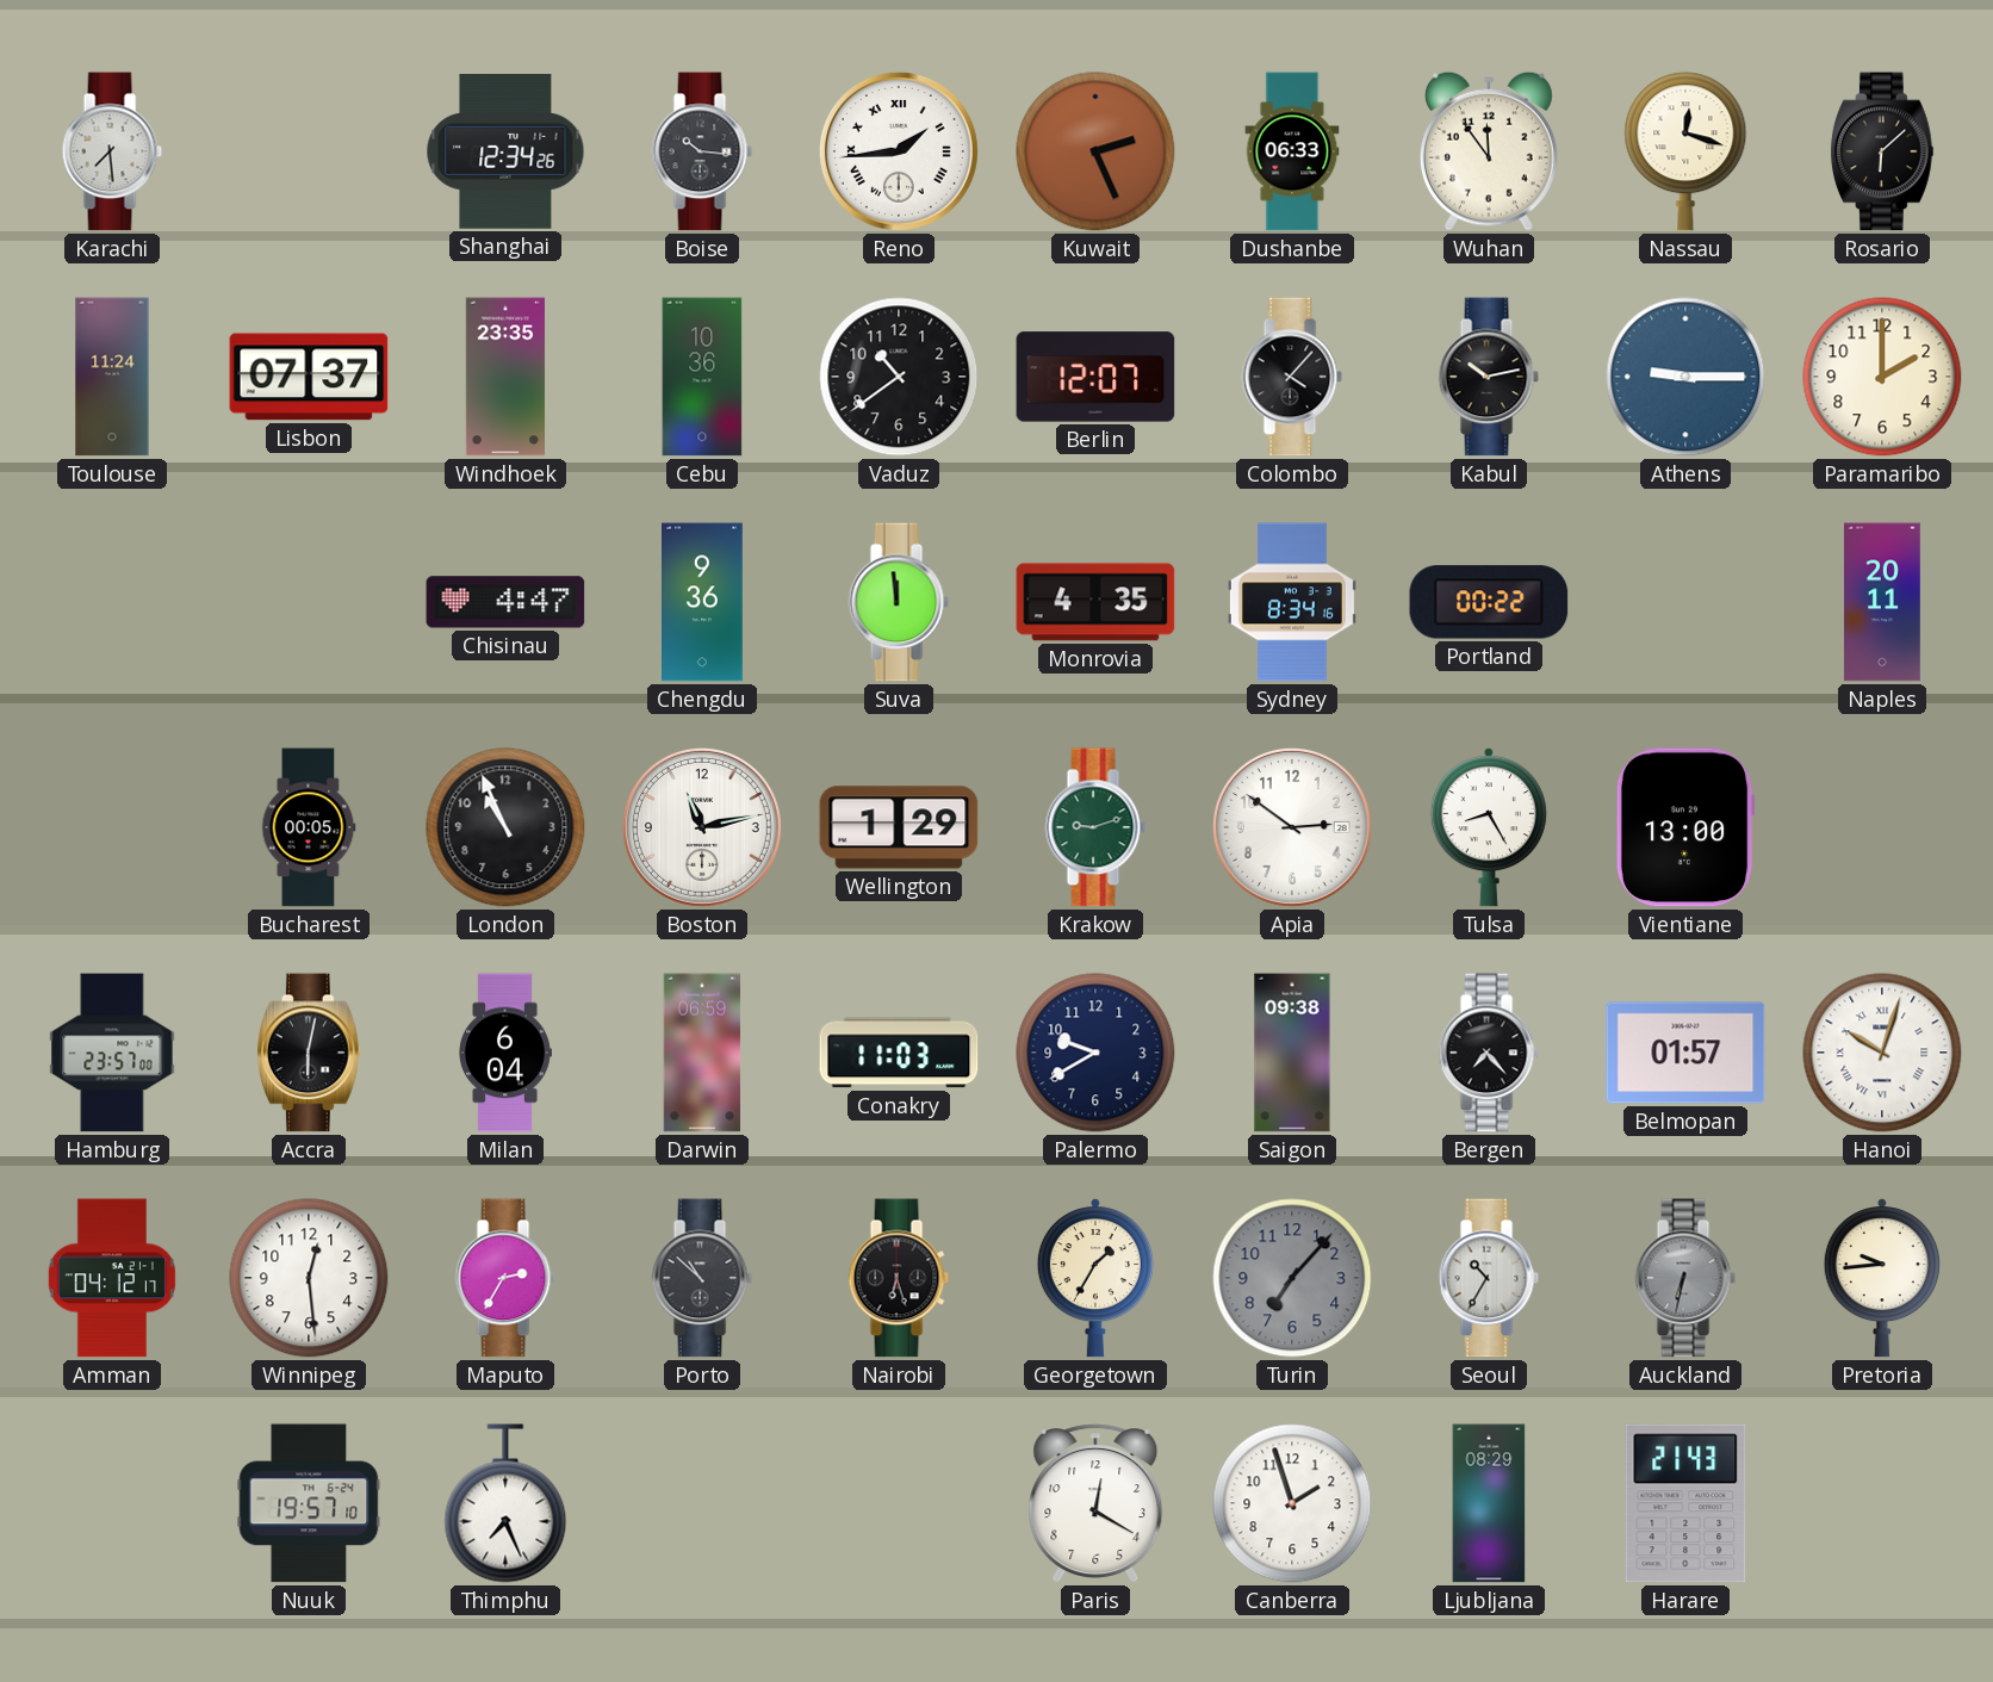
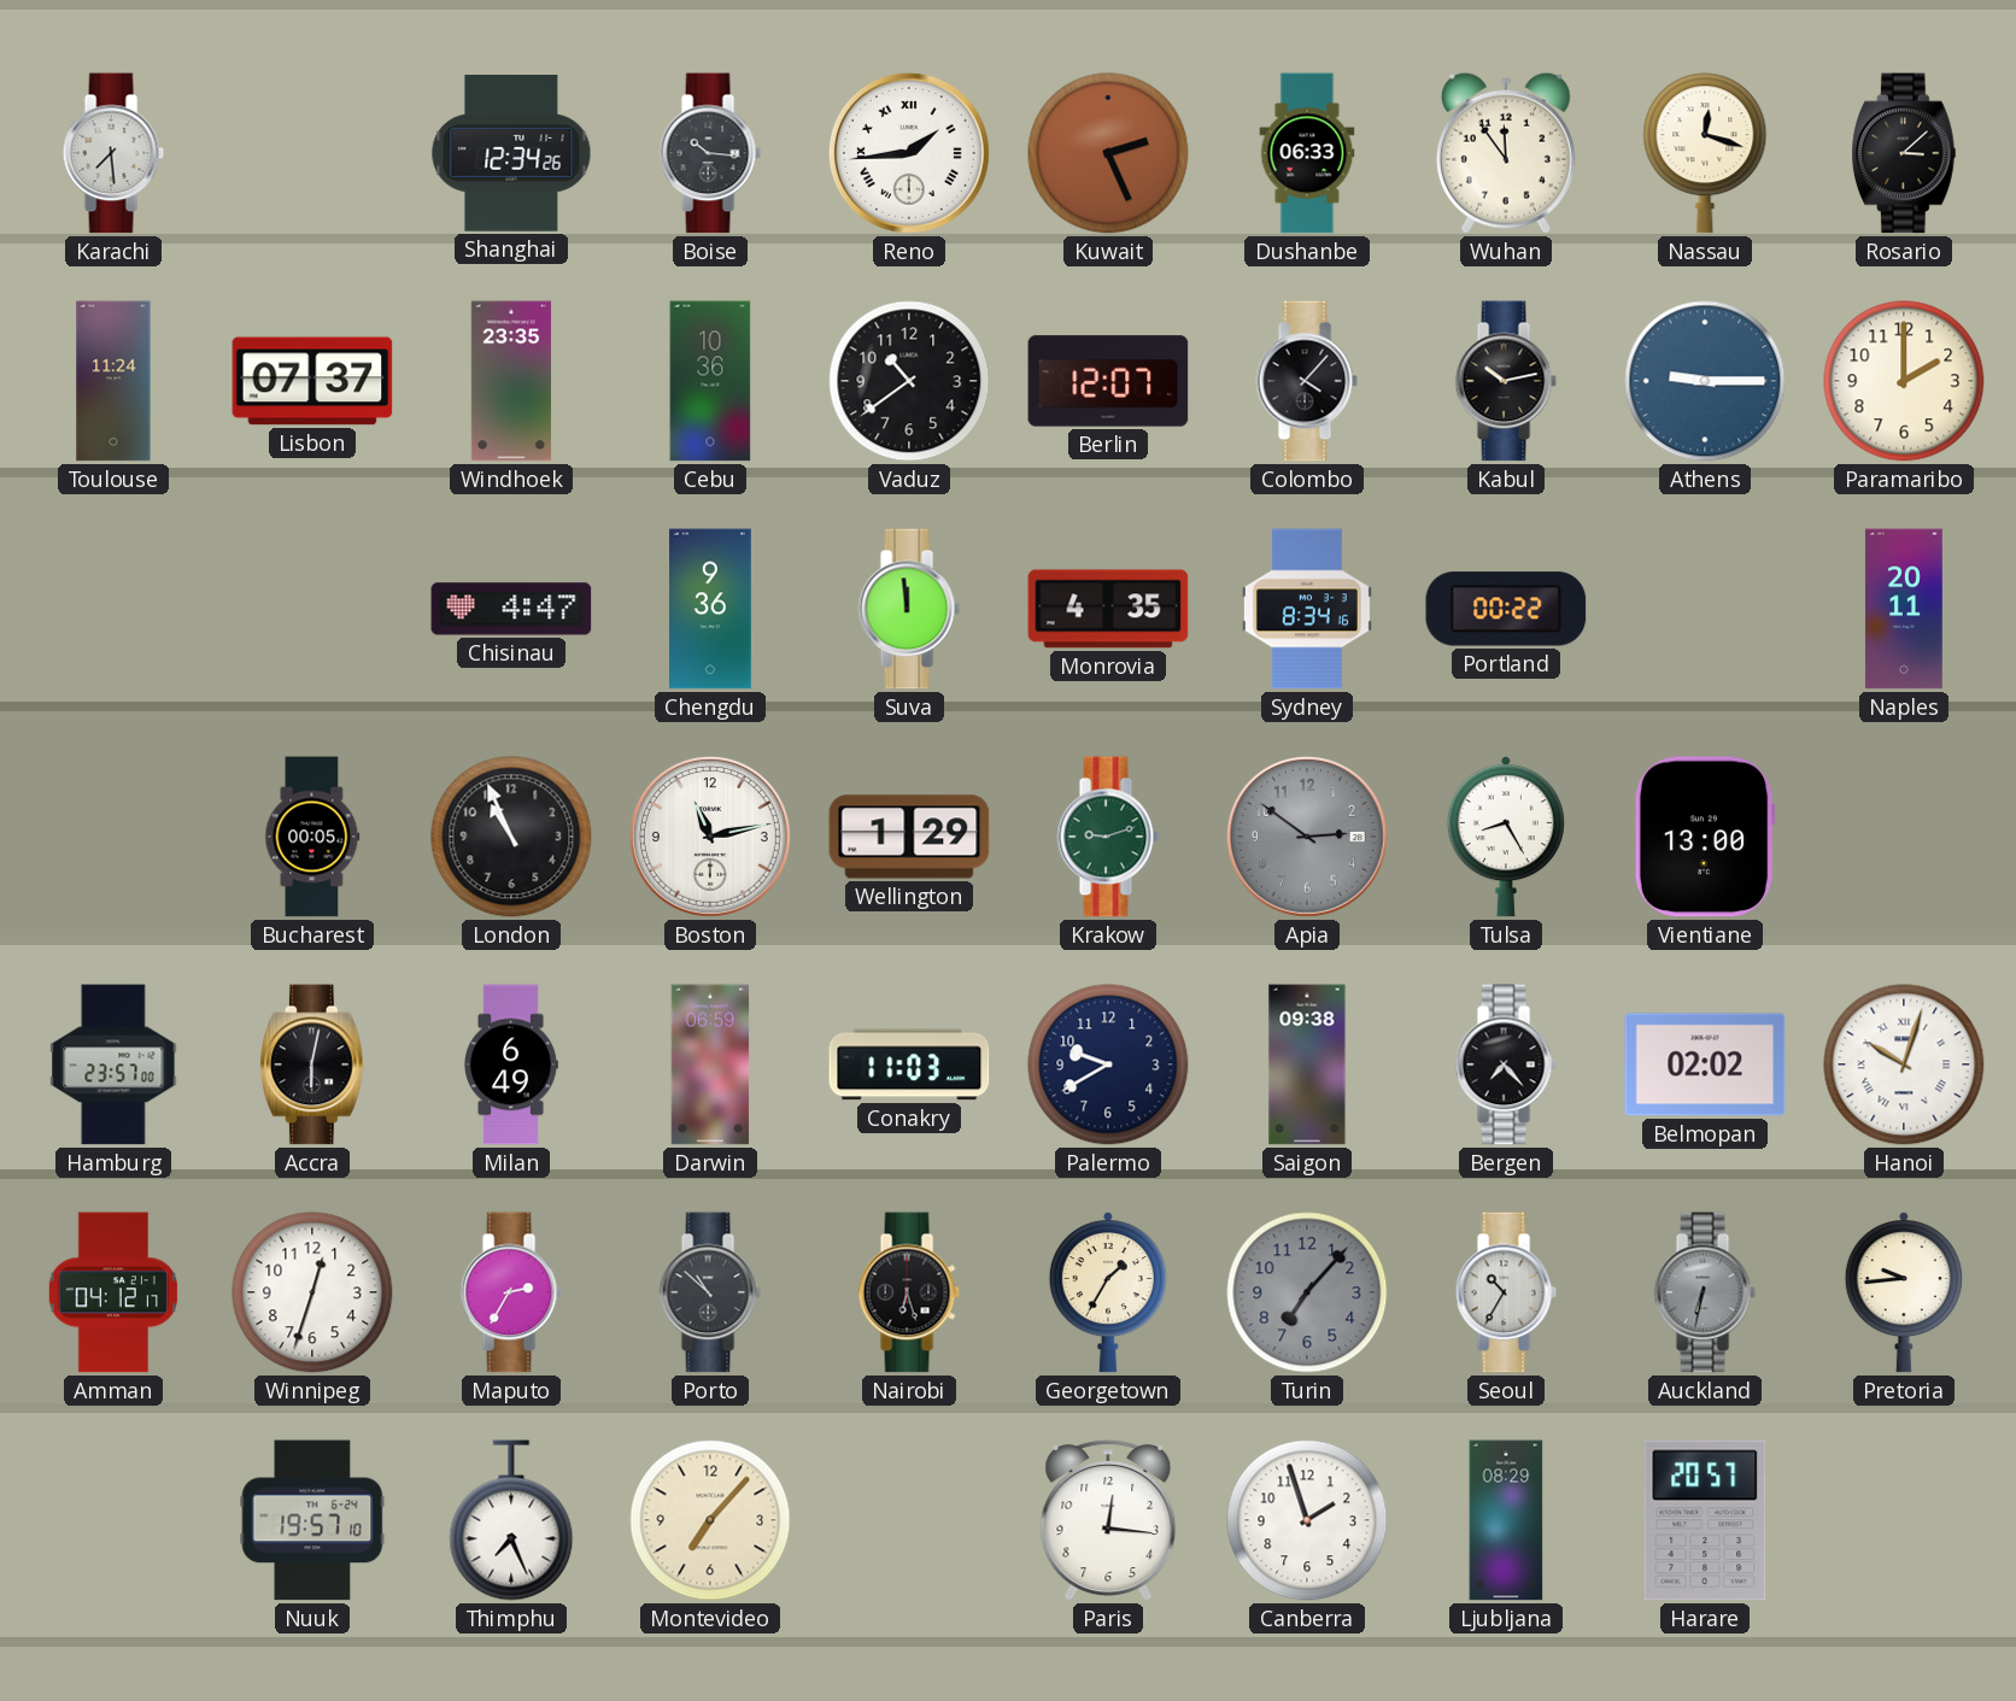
Rosario: 6:08 -> 3:08
Apia dial: white -> grey
Milan: 6:04 -> 6:49
Belmopan: 01:57 -> 02:02
Winnipeg: 12:29 -> 12:33
Montevideo: none -> 7:07
Paris: 12:20 -> 12:16
Harare: 21:43 -> 20:57
